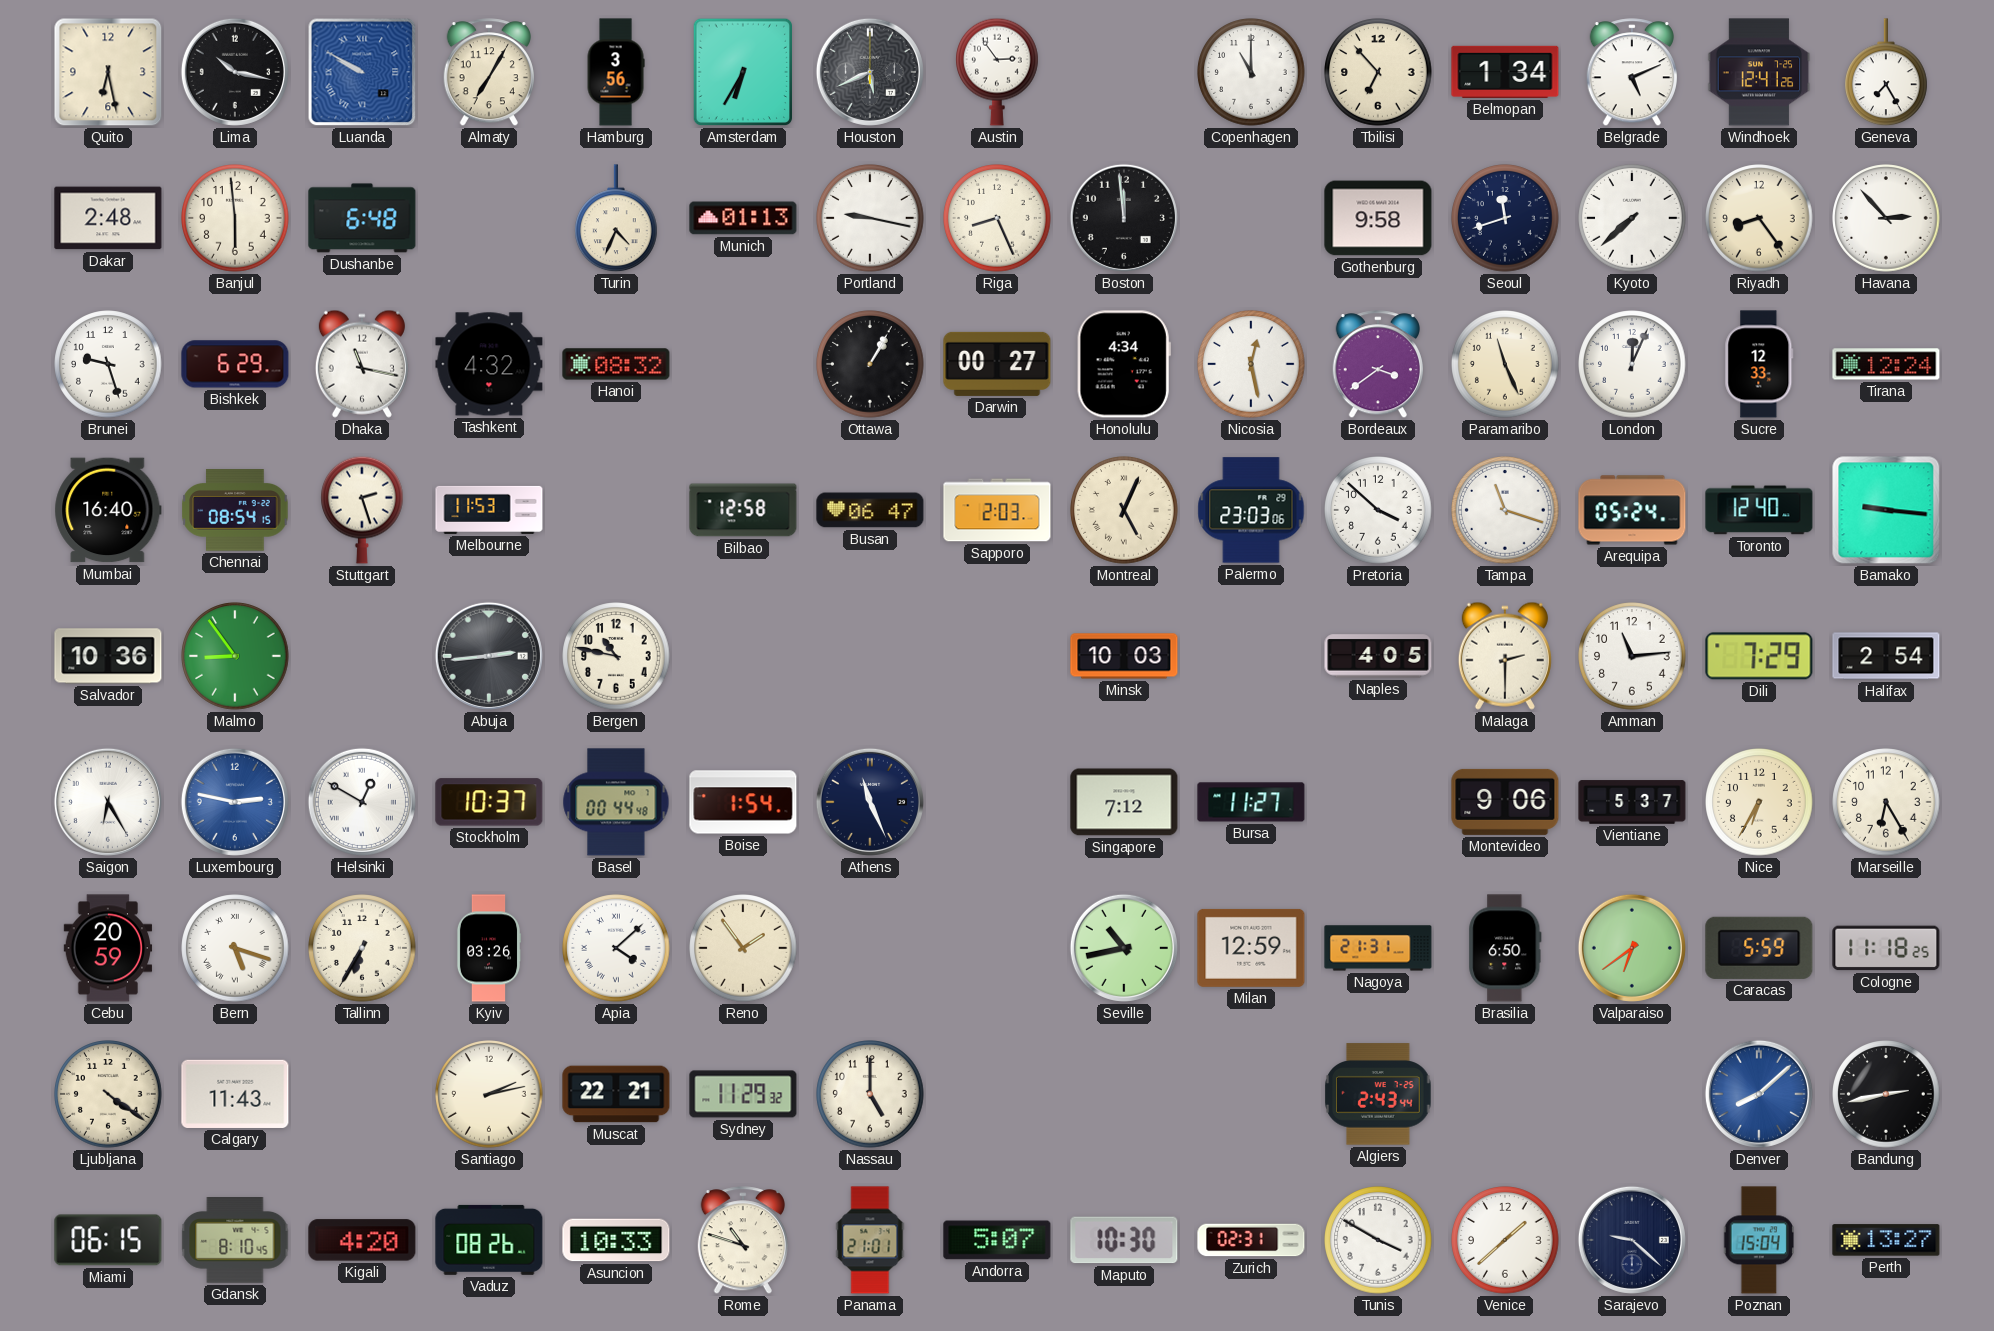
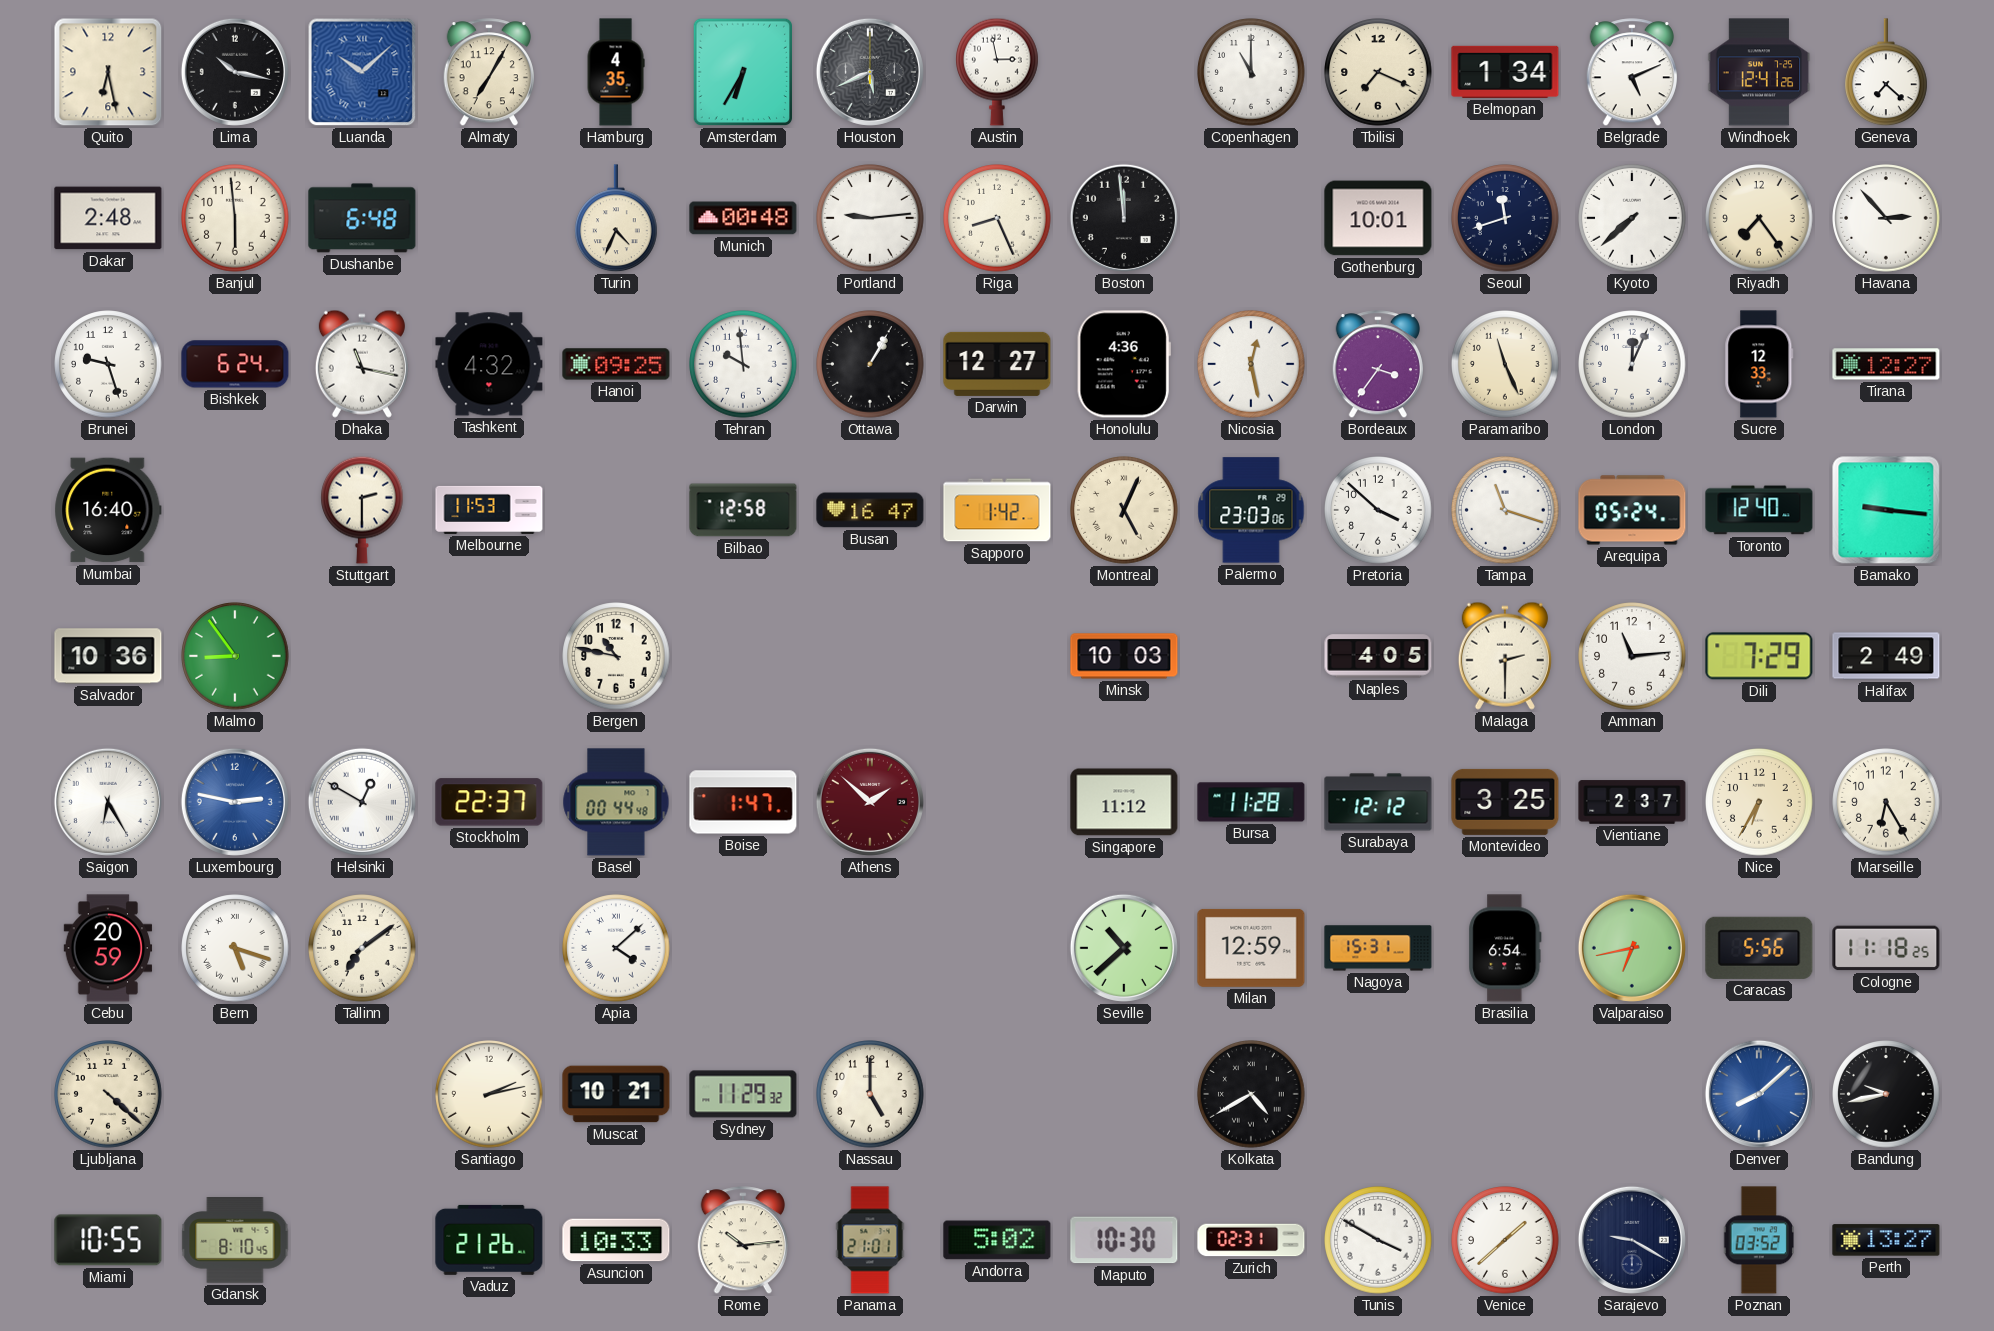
Luanda: 9:50 -> 10:08
Hamburg: 3:56 -> 4:35
Austin: 2:54 -> 2:58
Tbilisi: 6:53 -> 7:19
Geneva: 7:25 -> 7:22
Munich: 01:13 -> 00:48
Portland: 9:17 -> 9:14
Gothenburg: 9:58 -> 10:01
Riyadh: 8:24 -> 7:24
Bishkek: 6:29 -> 6:24
Hanoi: 08:32 -> 09:25
Tehran: none -> 9:59
Darwin: 00:27 -> 12:27
Honolulu: 4:34 -> 4:36
Bordeaux: 3:39 -> 3:36
Tirana: 12:24 -> 12:27
Chennai: 08:54 -> none
Stuttgart: 2:27 -> 2:30
Busan: 06:47 -> 16:47
Sapporo: 2:03 -> 1:42
Abuja: 2:44 -> none
Halifax: 2:54 -> 2:49
Stockholm: 10:37 -> 22:37
Boise: 1:54 -> 1:47
Athens: 11:26 -> 1:52
Athens dial: navy -> burgundy
Singapore: 7:12 -> 11:12
Bursa: 11:27 -> 11:28
Surabaya: none -> 12:12
Montevideo: 9:06 -> 3:25
Vientiane: 5:37 -> 2:37
Tallinn: 6:35 -> 7:09
Kyiv: 03:26 -> none
Reno: 1:54 -> none
Seville: 10:43 -> 10:38
Nagoya: 21:31 -> 15:31
Brasilia: 6:50 -> 6:54
Valparaiso: 6:39 -> 6:43
Caracas: 5:59 -> 5:56
Ljubljana: 4:21 -> 4:22
Calgary: 11:43 -> none
Muscat: 22:21 -> 10:21
Kolkata: none -> 4:40
Algiers: 2:43 -> none
Bandung: 2:43 -> 9:43
Miami: 06:15 -> 10:55
Kigali: 4:20 -> none
Vaduz: 08:26 -> 21:26
Rome: 10:48 -> 10:14
Andorra: 5:07 -> 5:02
Sarajevo: 9:22 -> 9:20
Poznan: 15:04 -> 03:52
